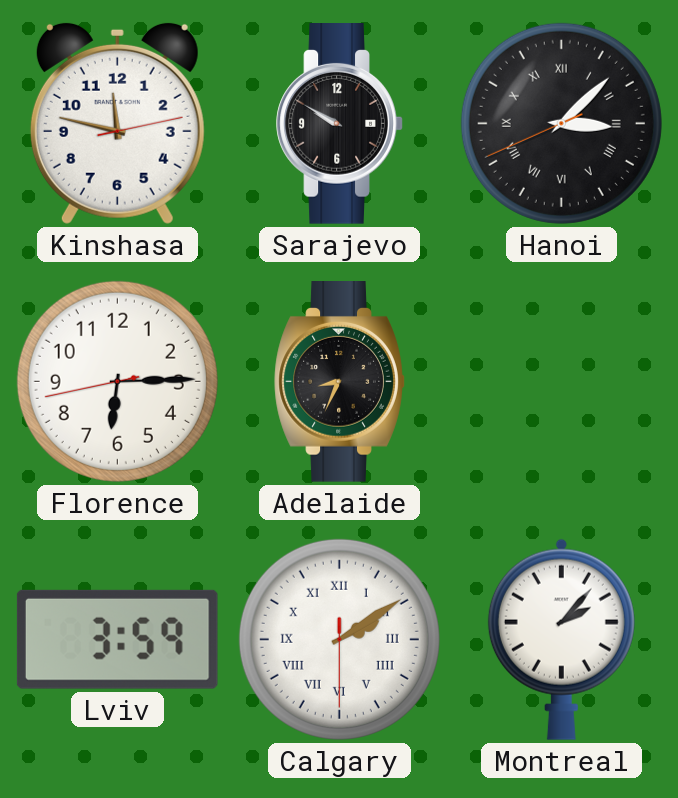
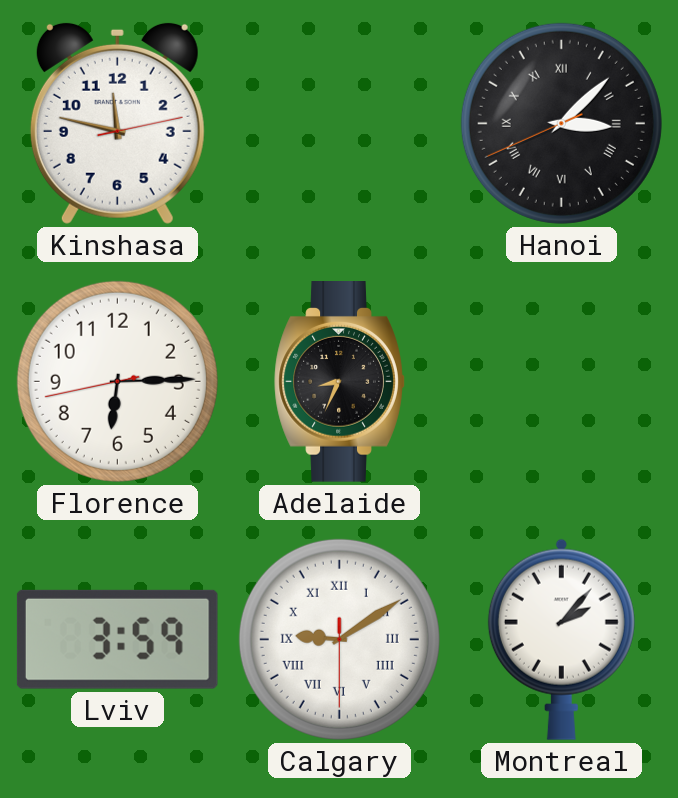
Sarajevo: 9:50 -> none
Calgary: 2:09 -> 9:09
